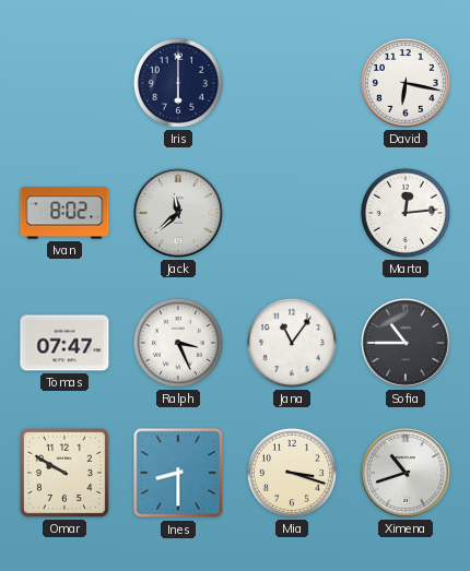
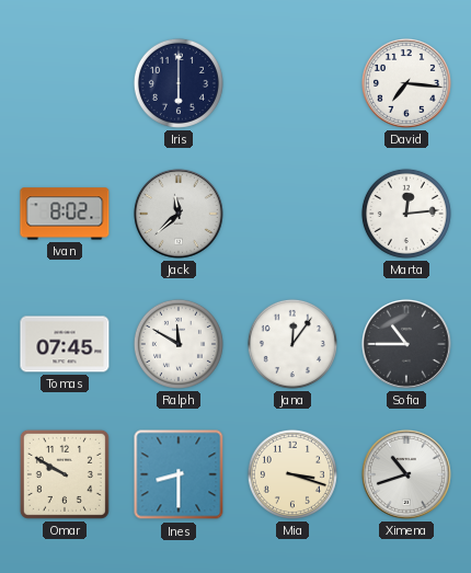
David: 6:17 -> 7:16
Tomas: 07:47 -> 07:45
Ralph: 3:26 -> 11:50
Jana: 11:06 -> 12:06
